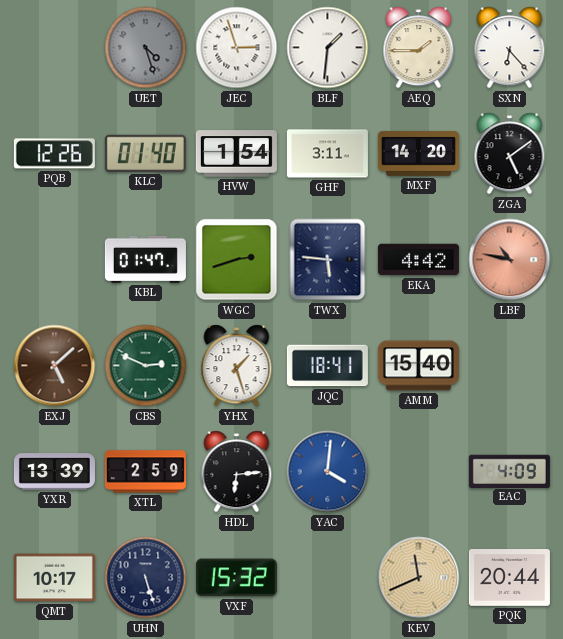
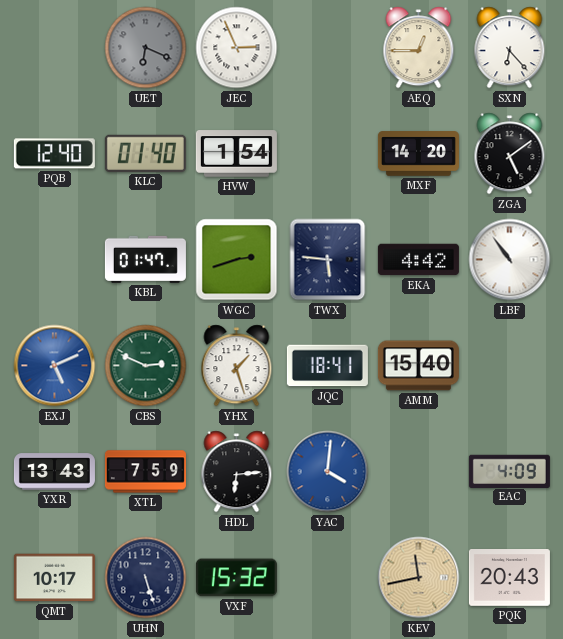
UET: 4:27 -> 6:19
JEC: 2:57 -> 2:56
BLF: 1:31 -> none
AEQ: 1:45 -> 12:45
PQB: 12:26 -> 12:40
GHF: 3:11 -> none
LBF: 10:47 -> 10:54
LBF dial: salmon -> white
EXJ: 5:08 -> 5:11
EXJ dial: brown -> blue
YXR: 13:39 -> 13:43
XTL: 2:59 -> 7:59
KEV: 11:41 -> 11:43
PQK: 20:44 -> 20:43
